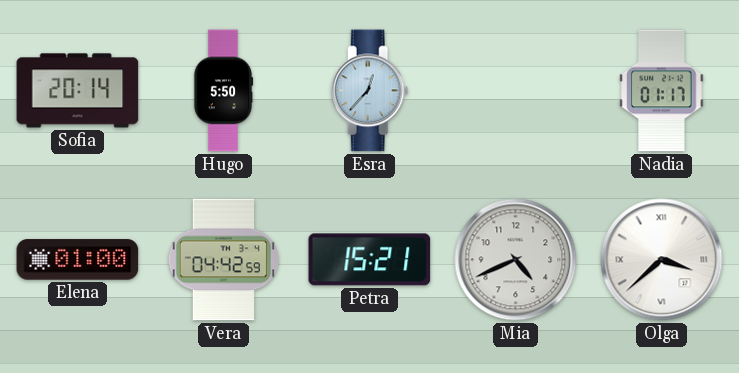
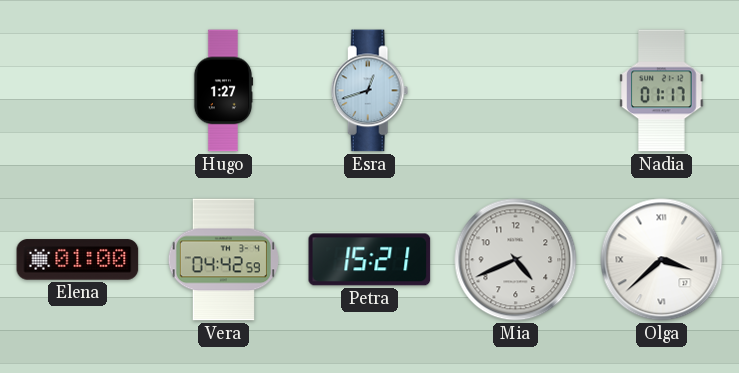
Sofia: 20:14 -> none
Hugo: 5:50 -> 1:27
Esra: 12:37 -> 12:42
